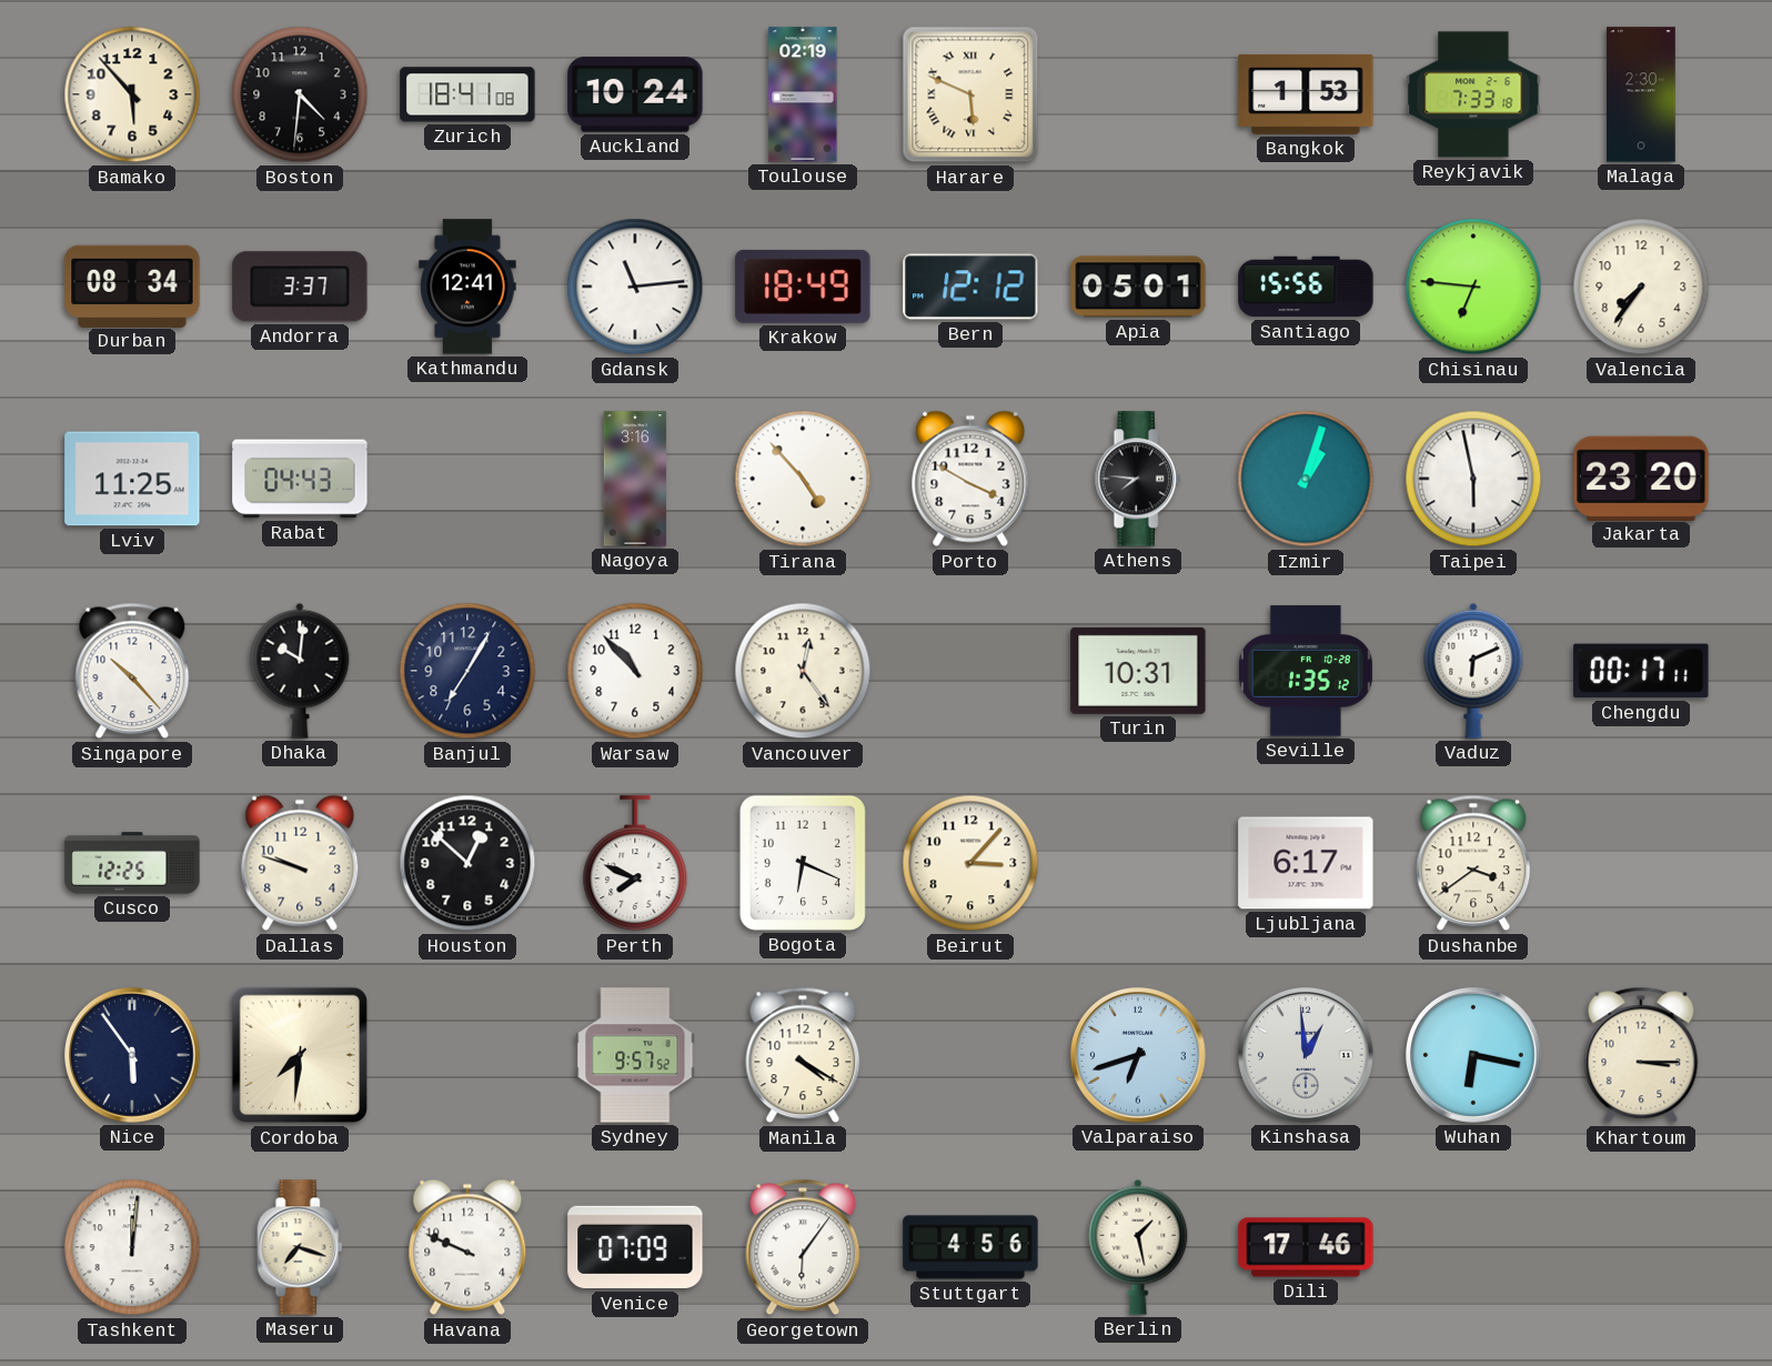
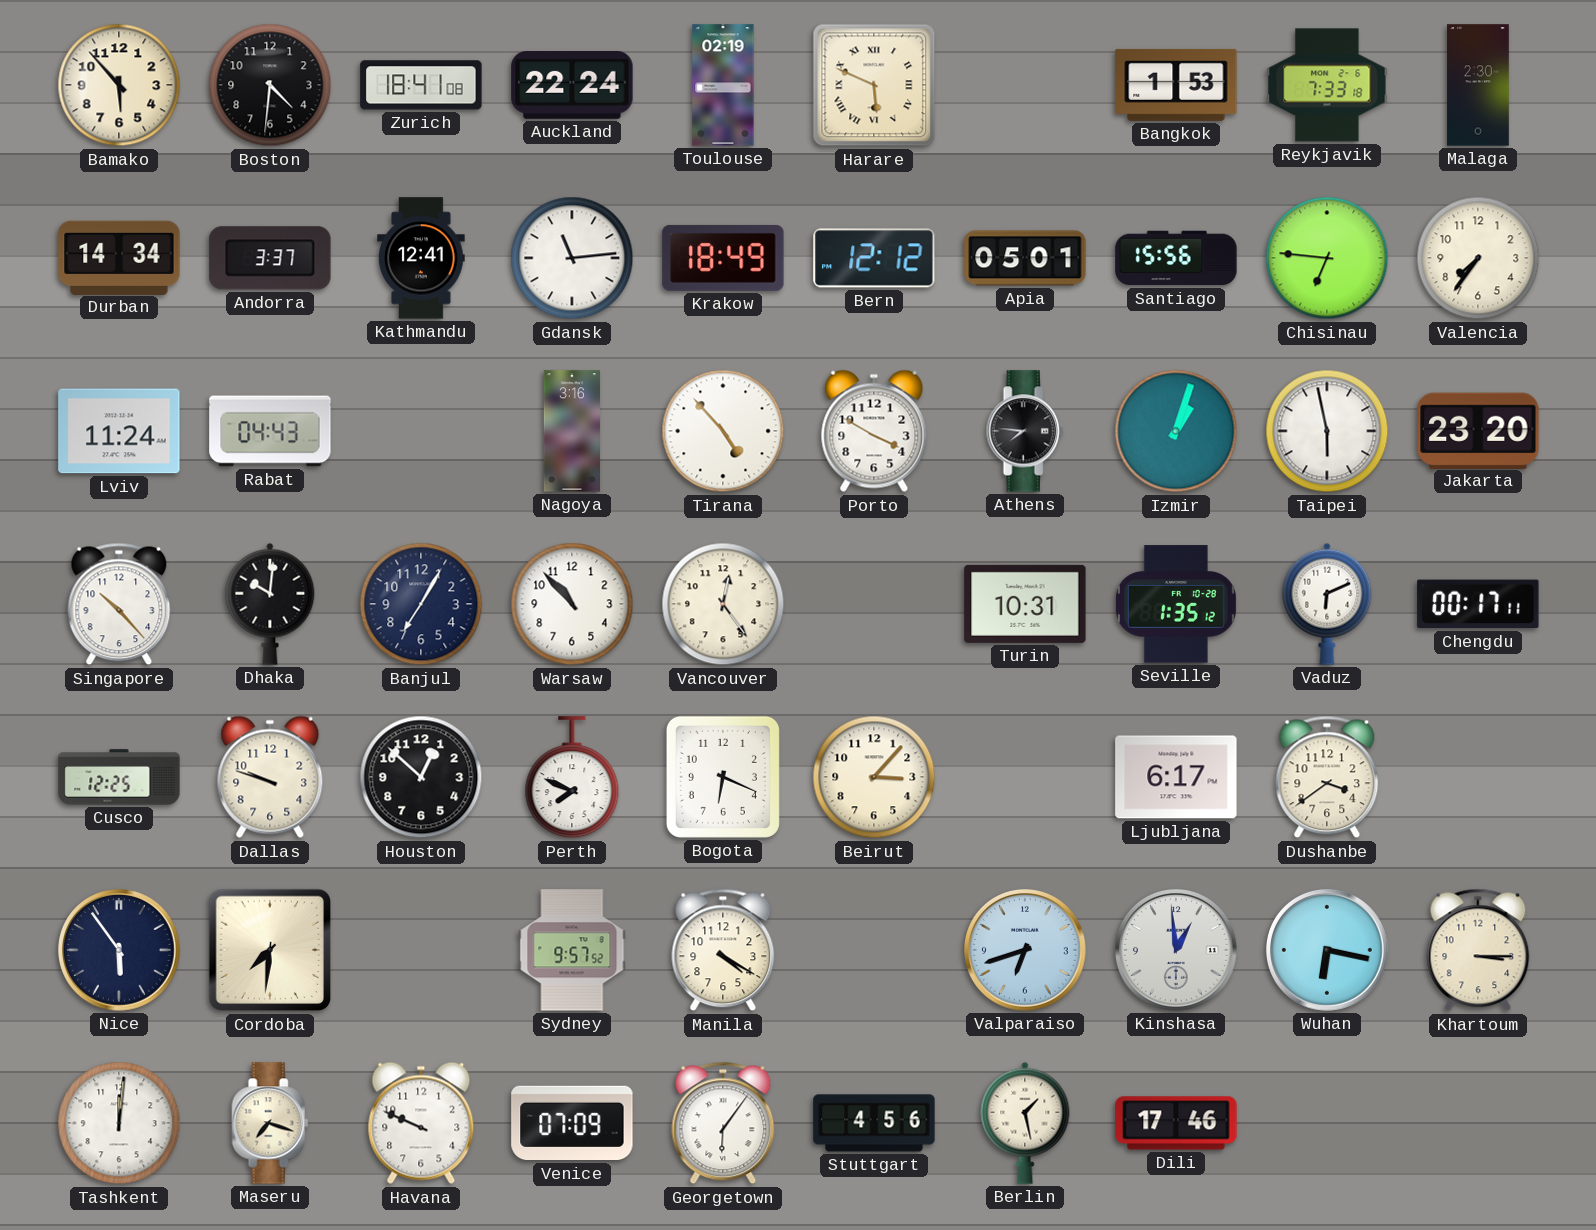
Auckland: 10:24 -> 22:24
Durban: 08:34 -> 14:34
Lviv: 11:25 -> 11:24
